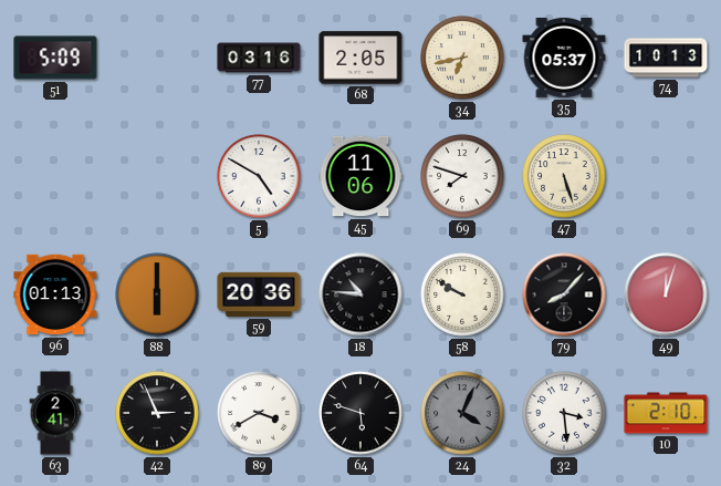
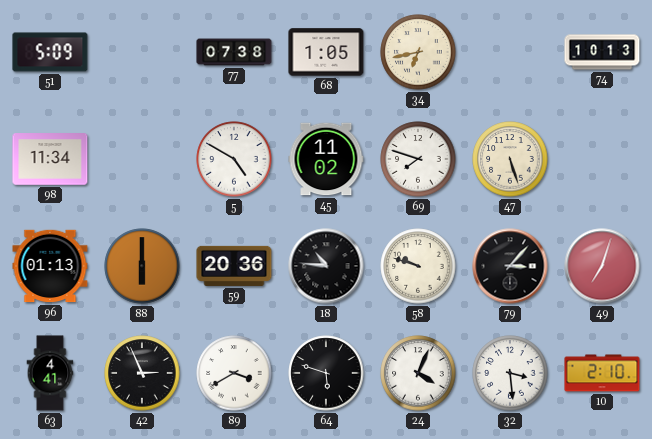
77: 03:16 -> 07:38
68: 2:05 -> 1:05
35: 05:37 -> none
98: none -> 11:34
45: 11:06 -> 11:02
58: 9:50 -> 9:48
79: 8:07 -> 3:07
49: 12:03 -> 7:03
63: 2:41 -> 4:41
24 dial: grey -> white
